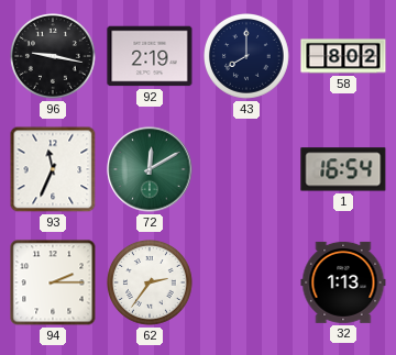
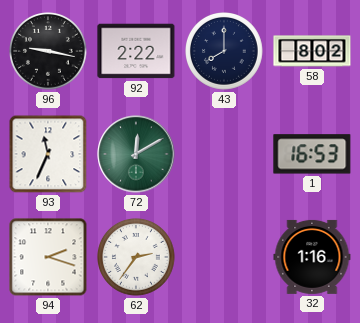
92: 2:19 -> 2:22
1: 16:54 -> 16:53
94: 2:15 -> 2:18
32: 1:13 -> 1:16
